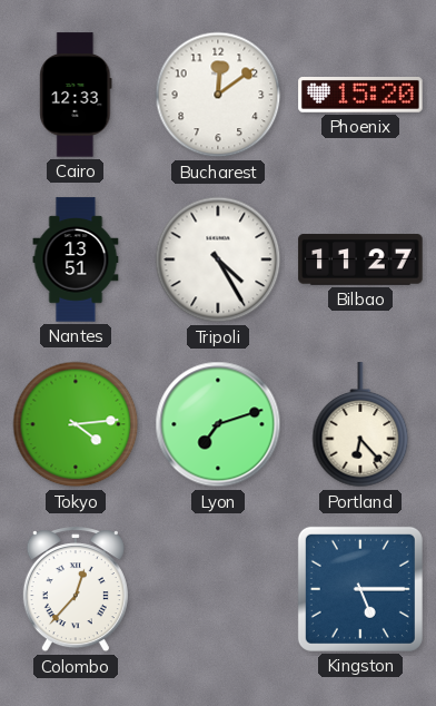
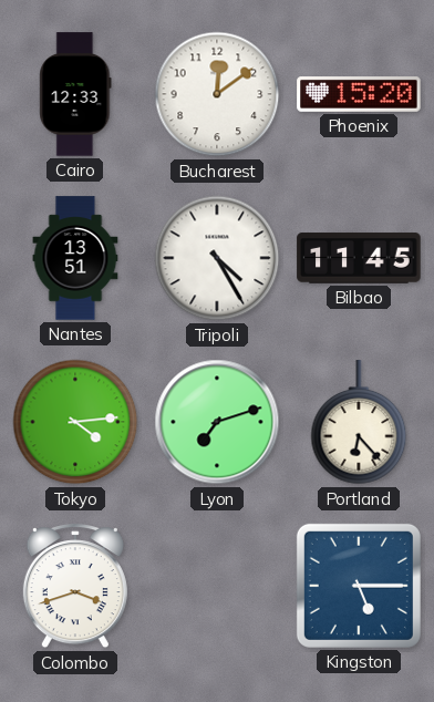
Bilbao: 11:27 -> 11:45
Colombo: 12:37 -> 3:42
